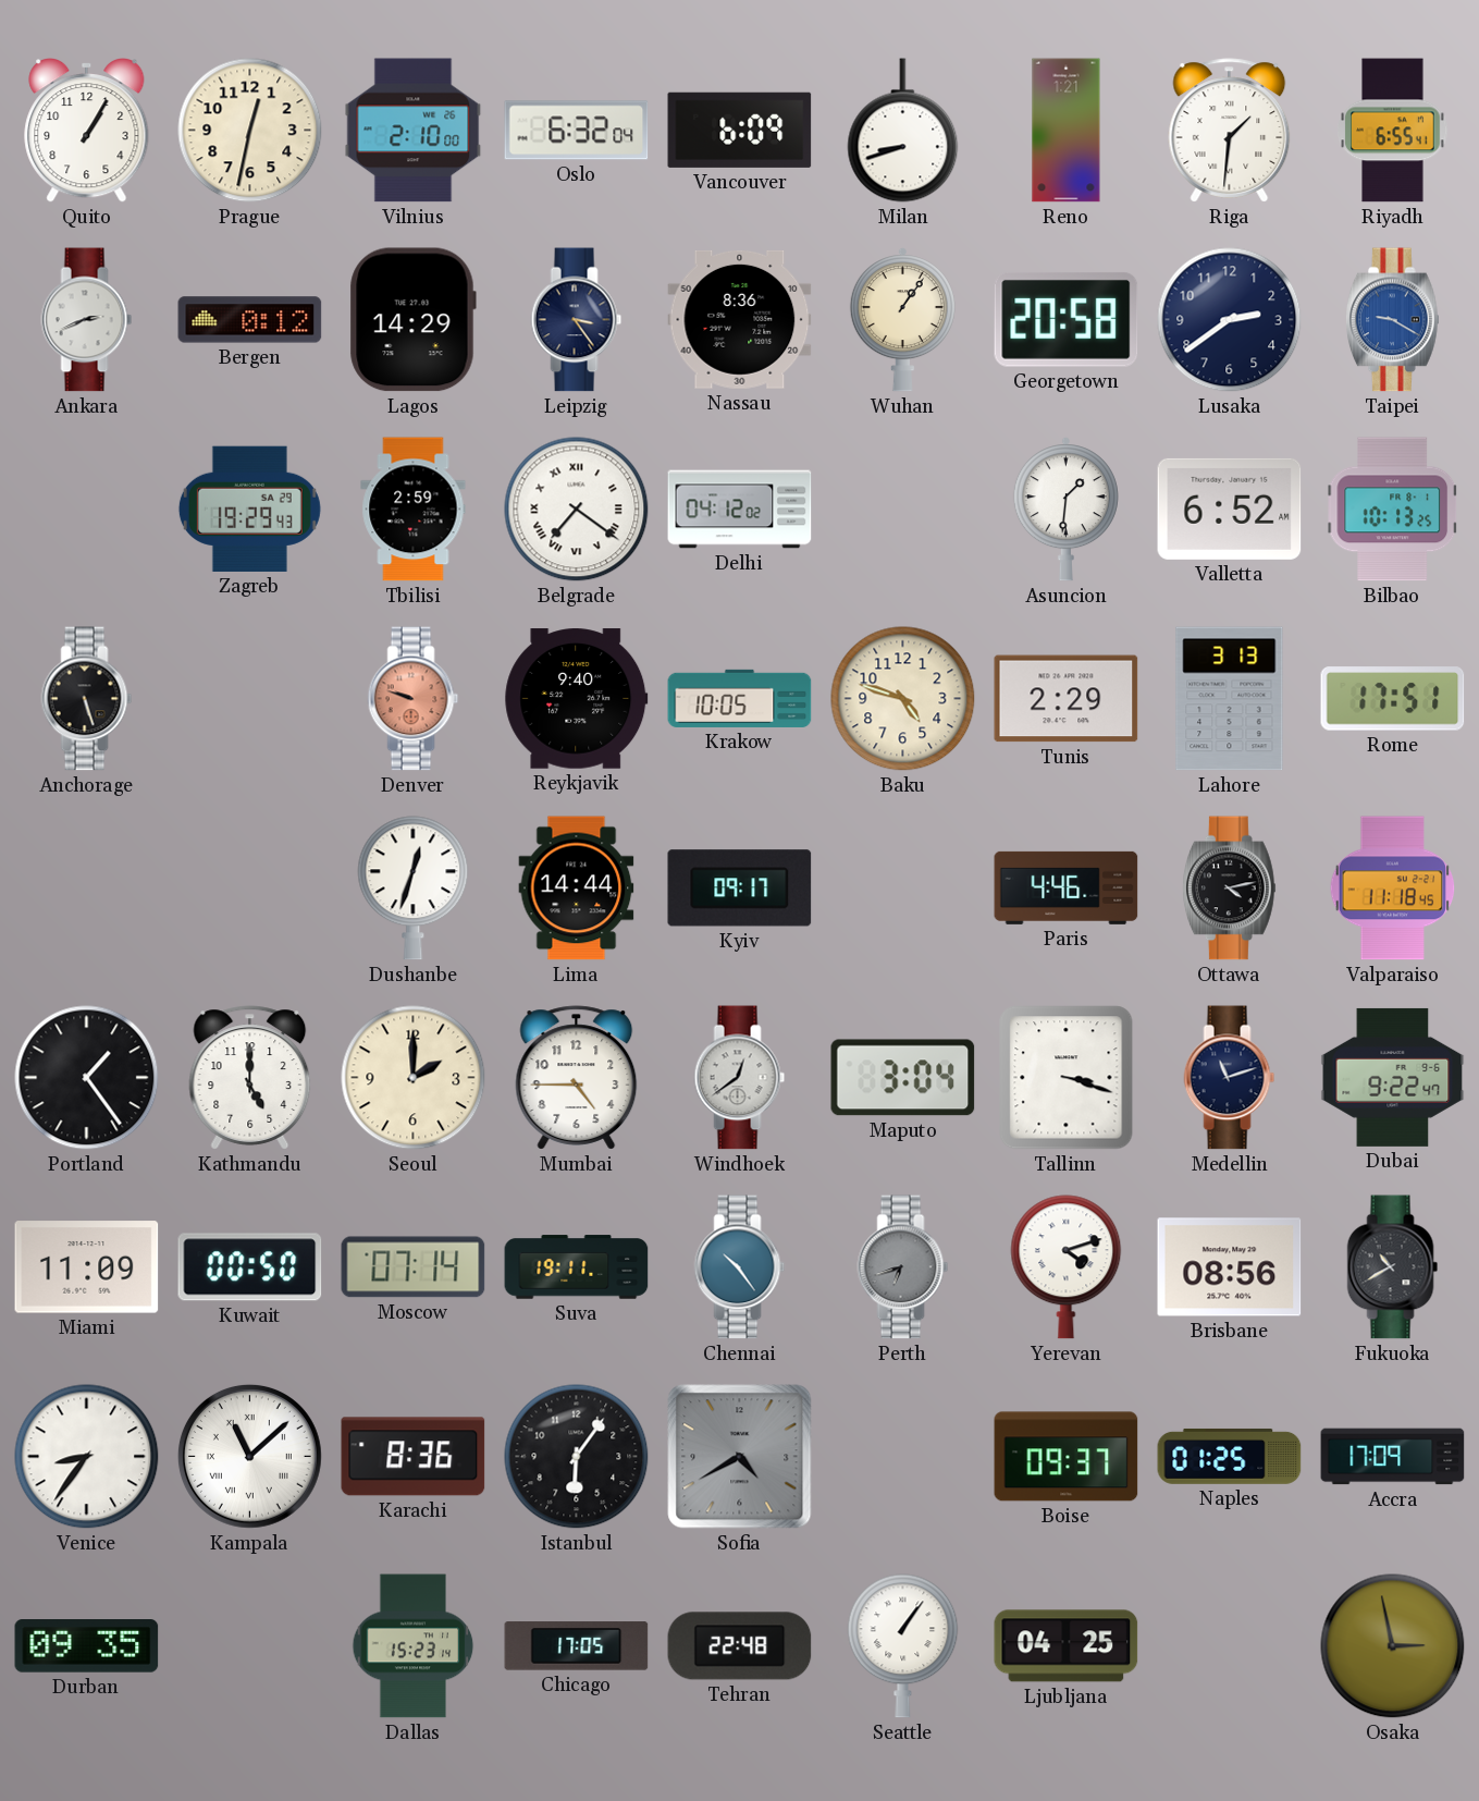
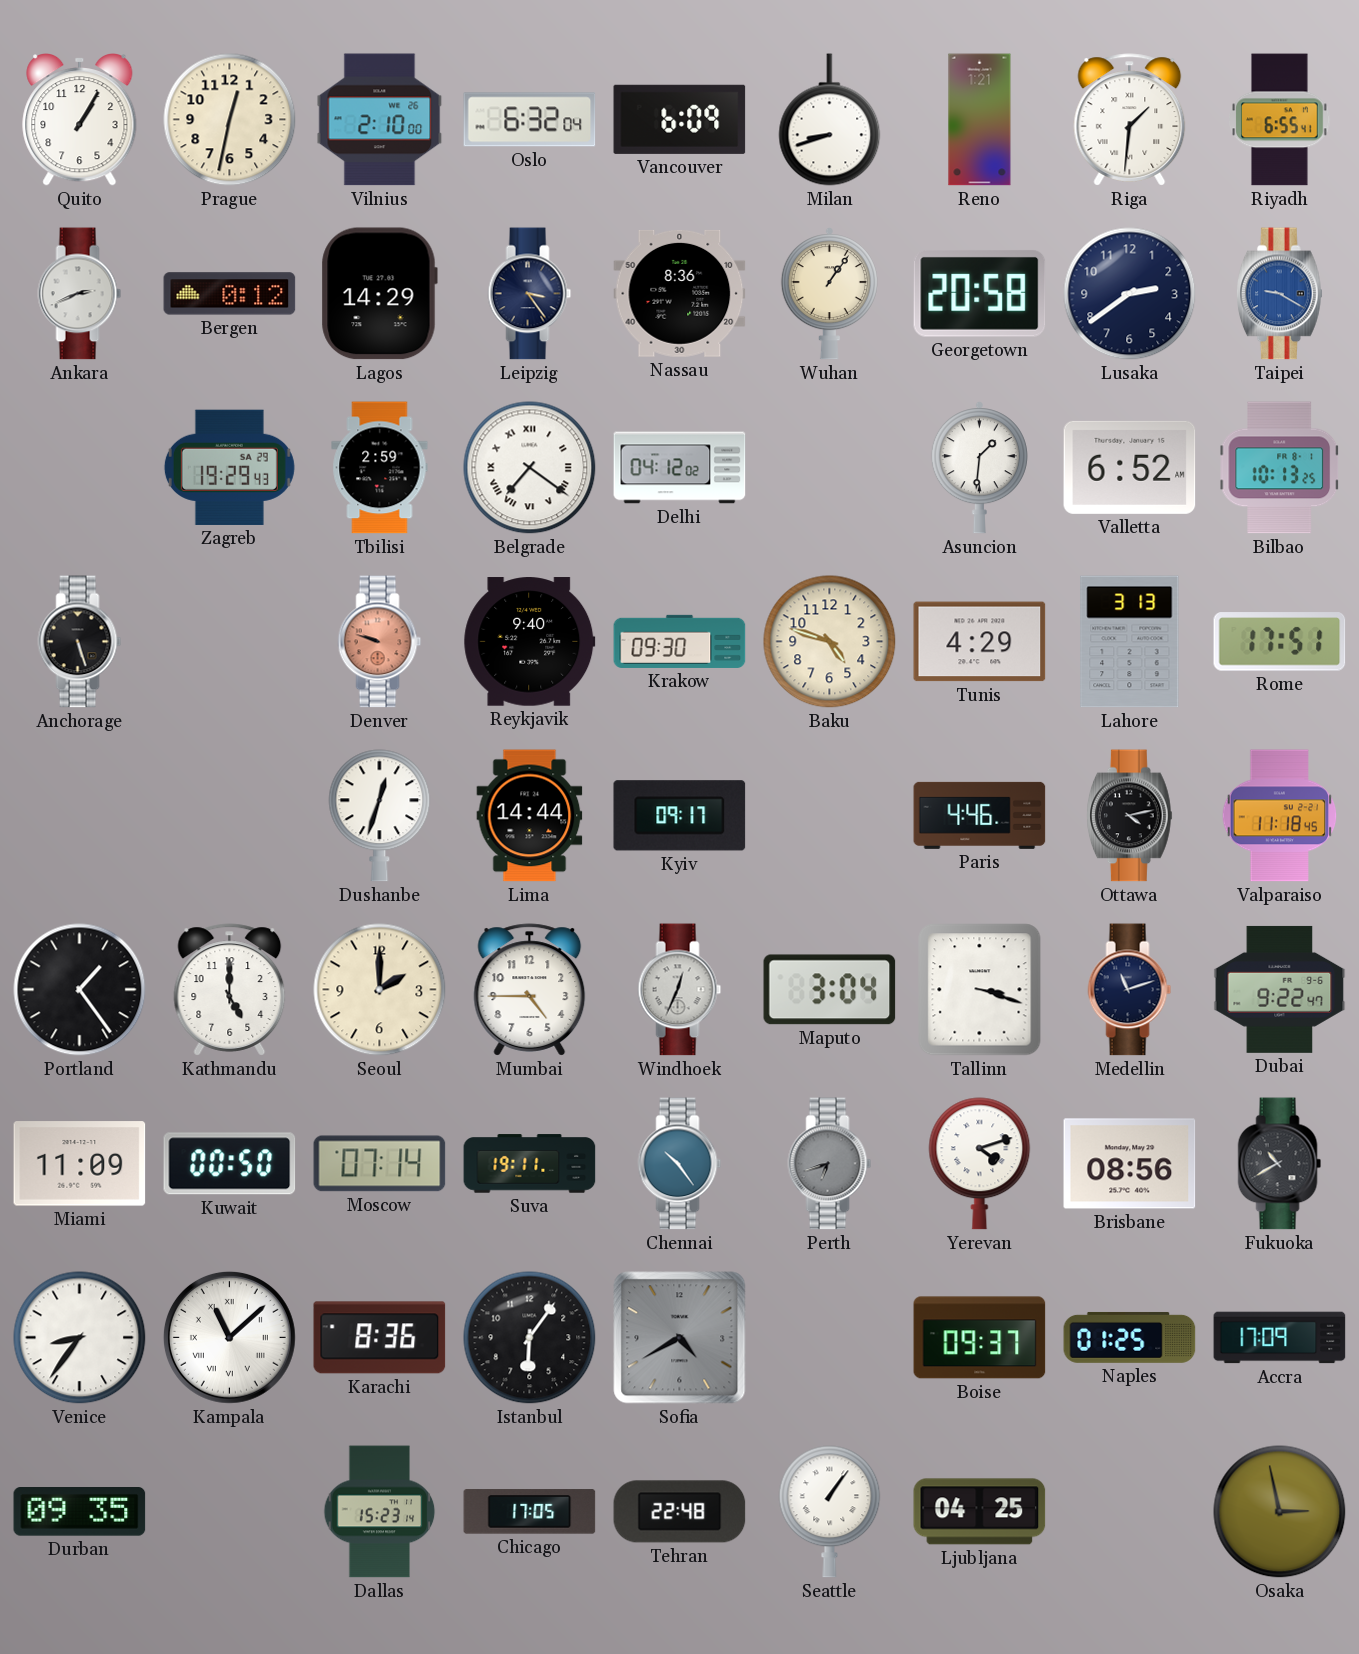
Krakow: 10:05 -> 09:30
Tunis: 2:29 -> 4:29
Windhoek: 12:39 -> 12:34
